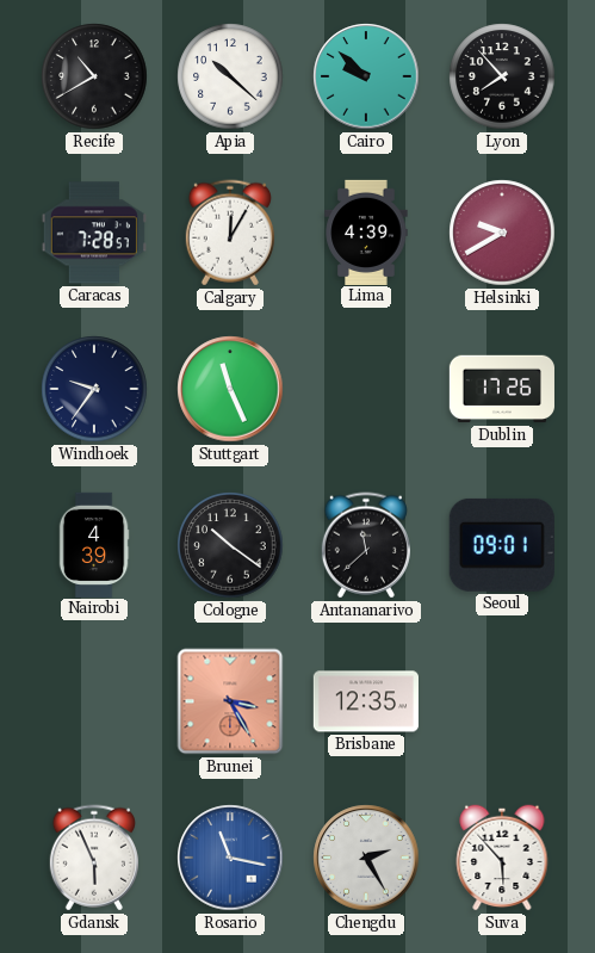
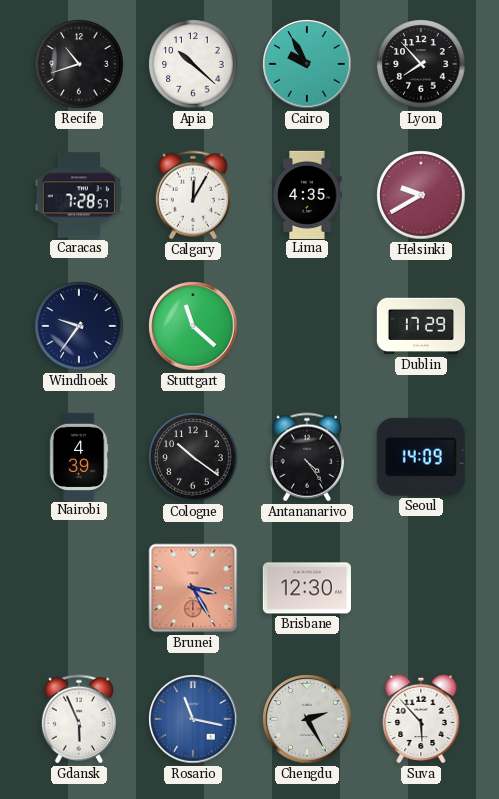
Recife: 10:40 -> 10:42
Cairo: 9:52 -> 9:55
Lima: 4:39 -> 4:35
Stuttgart: 11:26 -> 11:22
Dublin: 17:26 -> 17:29
Antananarivo: 11:38 -> 4:24
Seoul: 09:01 -> 14:09
Brisbane: 12:35 -> 12:30
